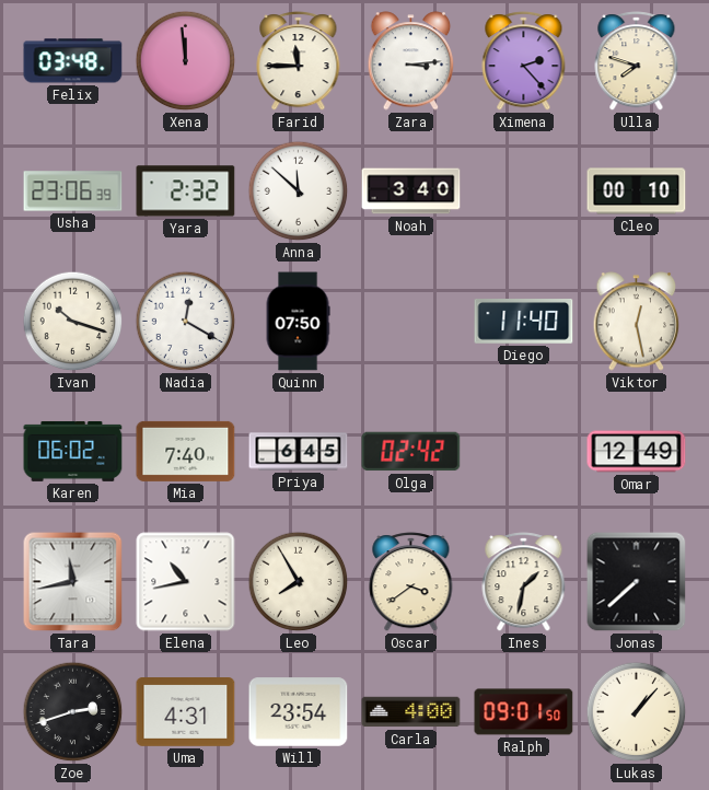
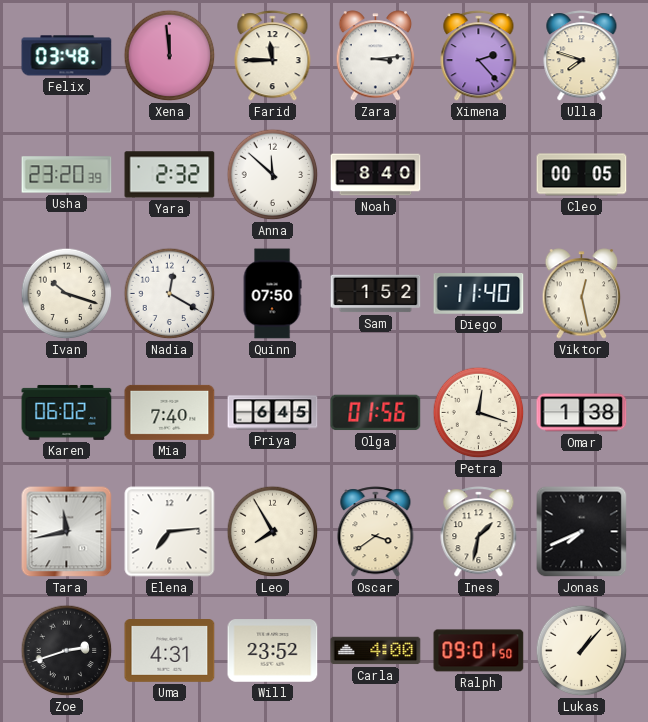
Usha: 23:06 -> 23:20
Noah: 3:40 -> 8:40
Cleo: 00:10 -> 00:05
Sam: none -> 1:52
Olga: 02:42 -> 01:56
Petra: none -> 12:18
Omar: 12:49 -> 1:38
Elena: 10:43 -> 7:14
Jonas: 7:38 -> 7:41
Will: 23:54 -> 23:52
